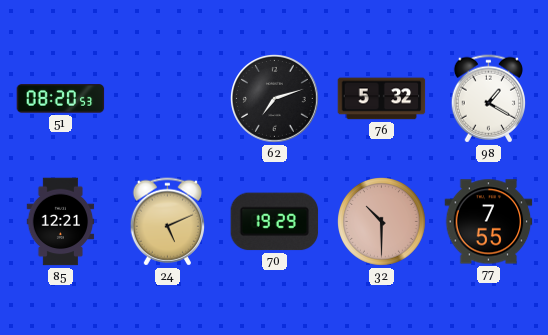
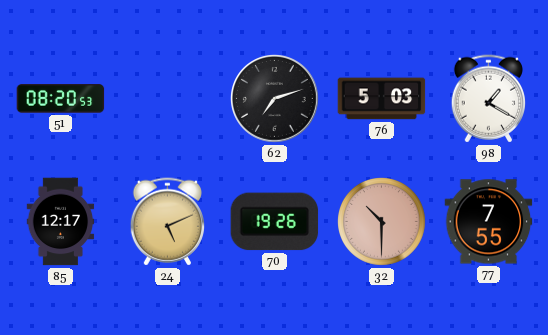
76: 5:32 -> 5:03
85: 12:21 -> 12:17
70: 19:29 -> 19:26
